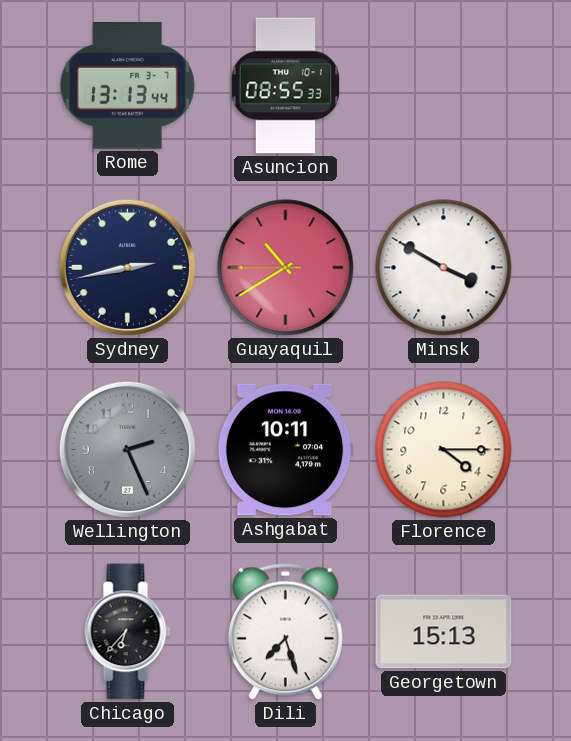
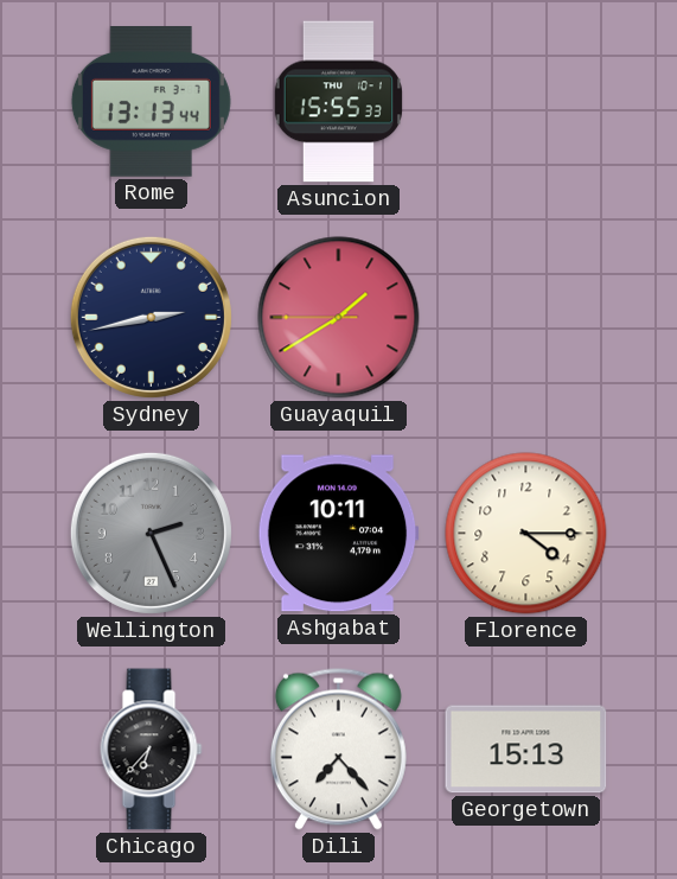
Asuncion: 08:55 -> 15:55
Guayaquil: 10:39 -> 1:39
Minsk: 3:50 -> none
Dili: 7:27 -> 7:23
